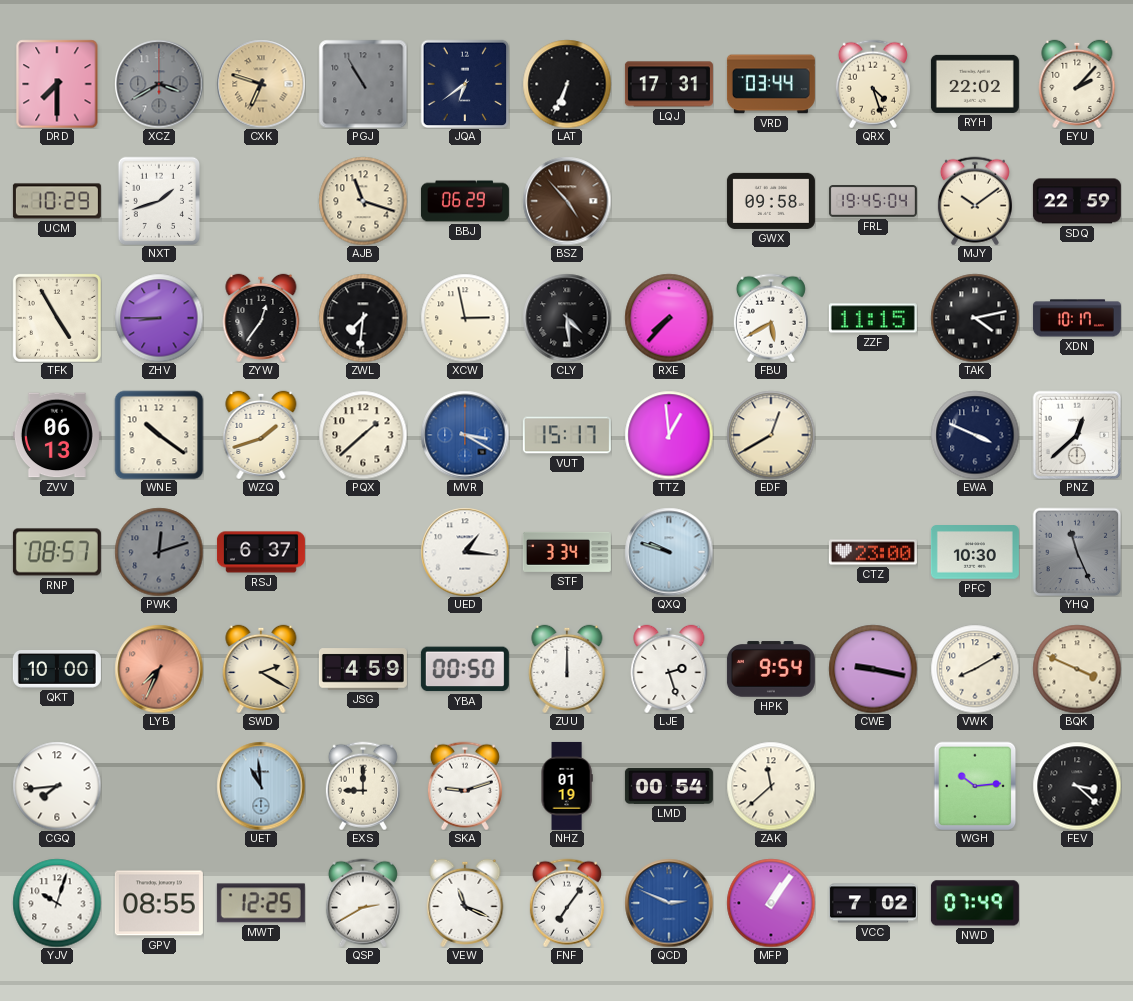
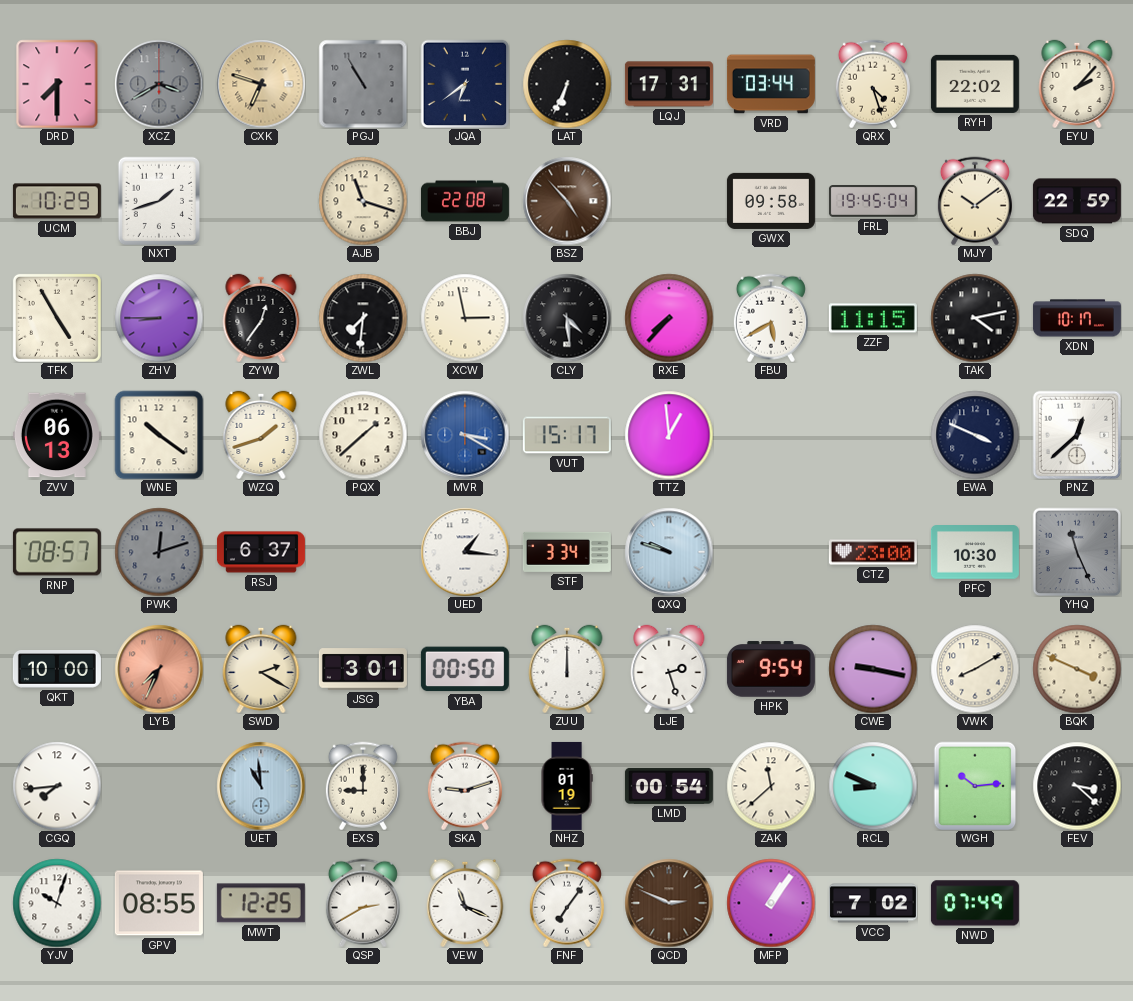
BBJ: 06:29 -> 22:08
EDF: 12:40 -> none
JSG: 4:59 -> 3:01
RCL: none -> 8:49
QCD dial: blue -> brown
